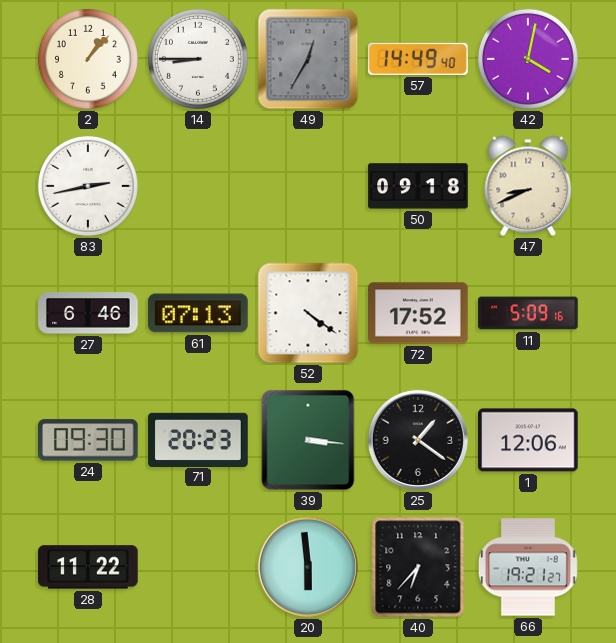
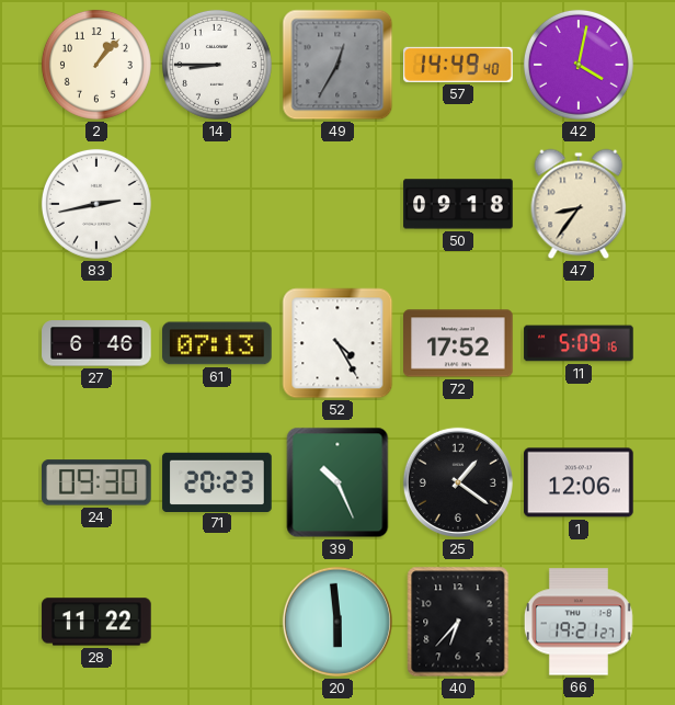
47: 8:41 -> 8:36
52: 4:21 -> 4:25
39: 3:16 -> 10:26
